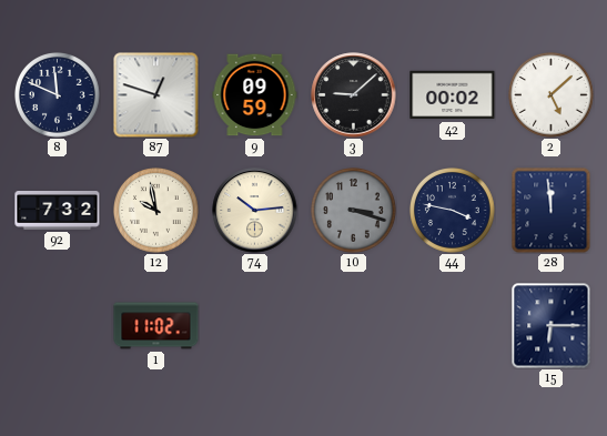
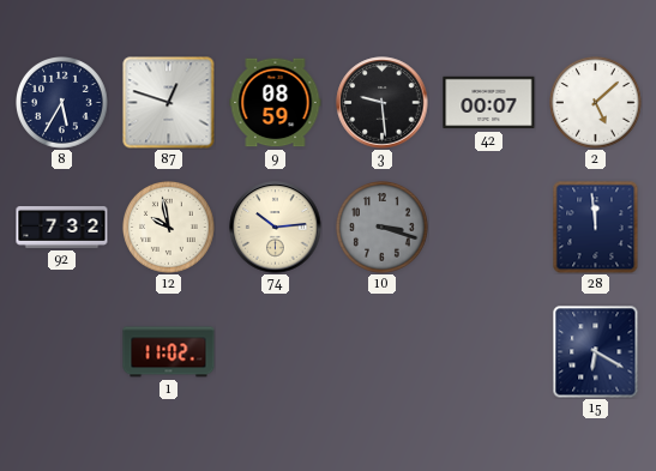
8: 11:49 -> 5:35
9: 09:59 -> 08:59
3: 9:08 -> 9:29
42: 00:02 -> 00:07
44: 3:47 -> none
15: 6:15 -> 6:20
